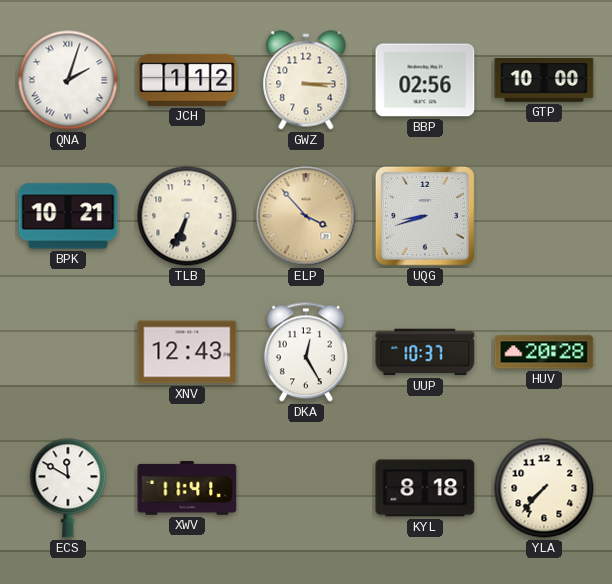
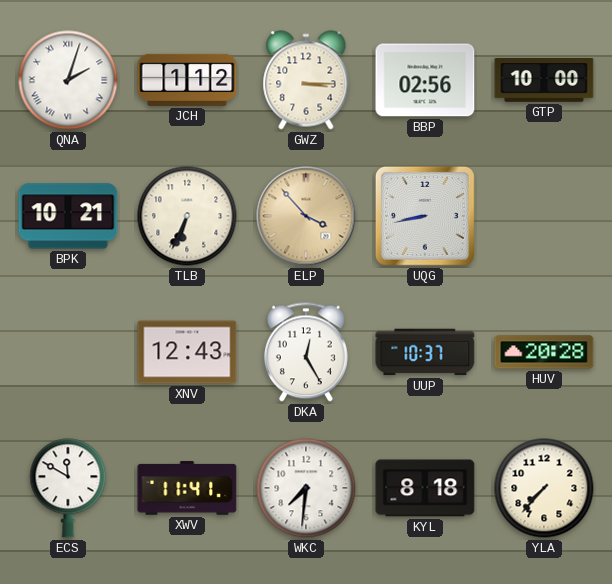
UQG: 8:42 -> 8:43
WKC: none -> 7:31
